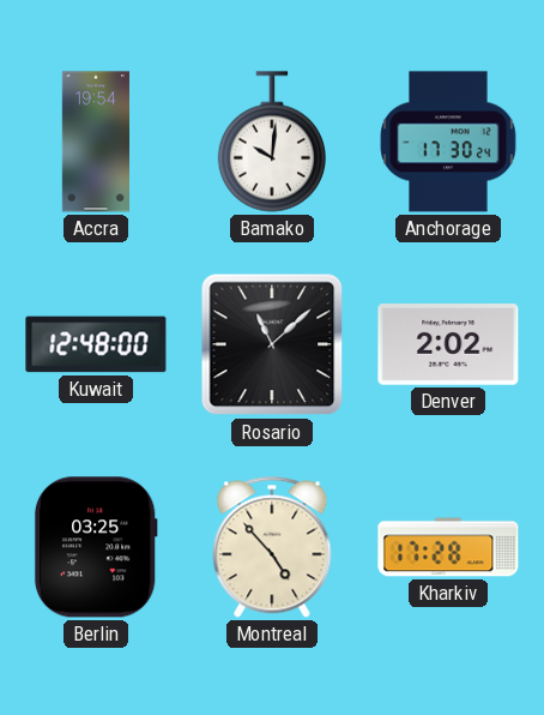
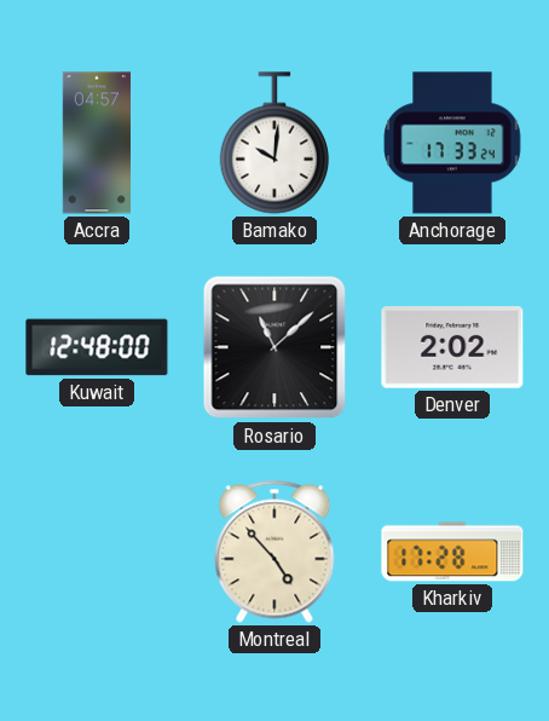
Accra: 19:54 -> 04:57
Anchorage: 17:30 -> 17:33
Berlin: 03:25 -> none
